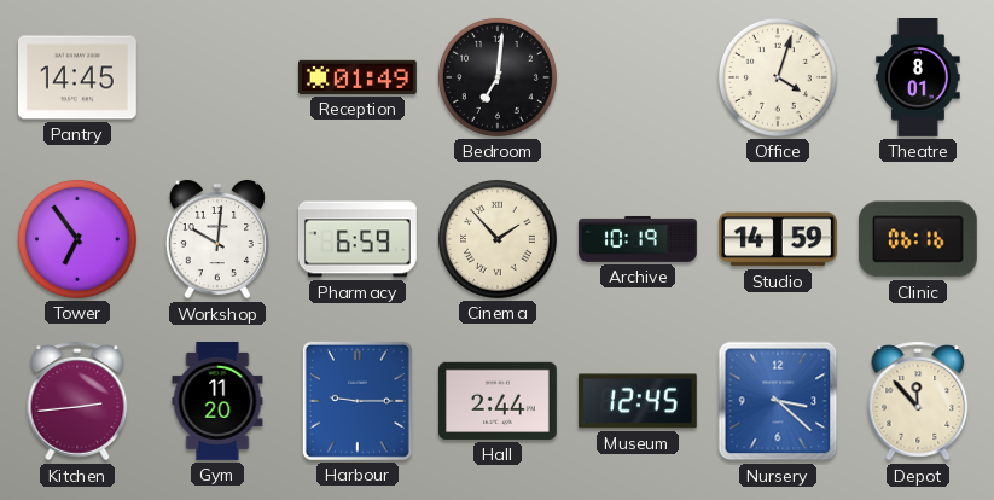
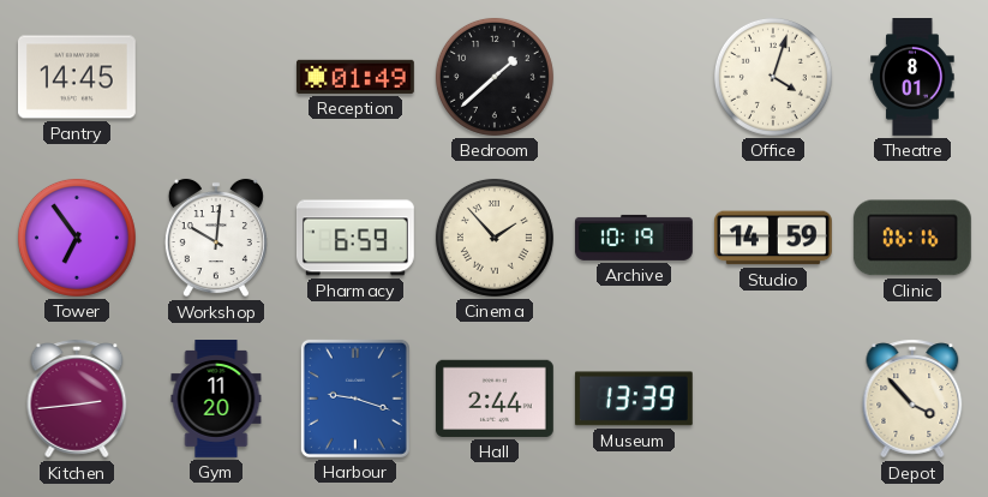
Bedroom: 7:01 -> 1:38
Harbour: 9:15 -> 9:18
Museum: 12:45 -> 13:39
Nursery: 3:22 -> none
Depot: 11:53 -> 3:53
